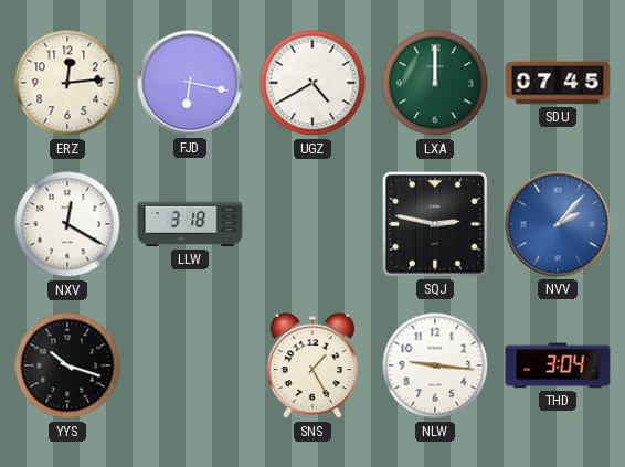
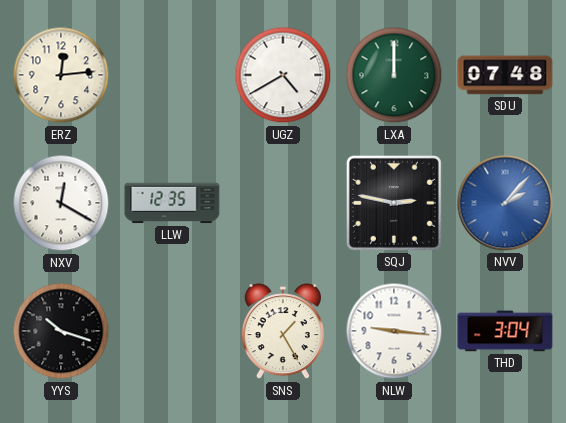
FJD: 6:17 -> none
SDU: 07:45 -> 07:48
LLW: 3:18 -> 12:35
